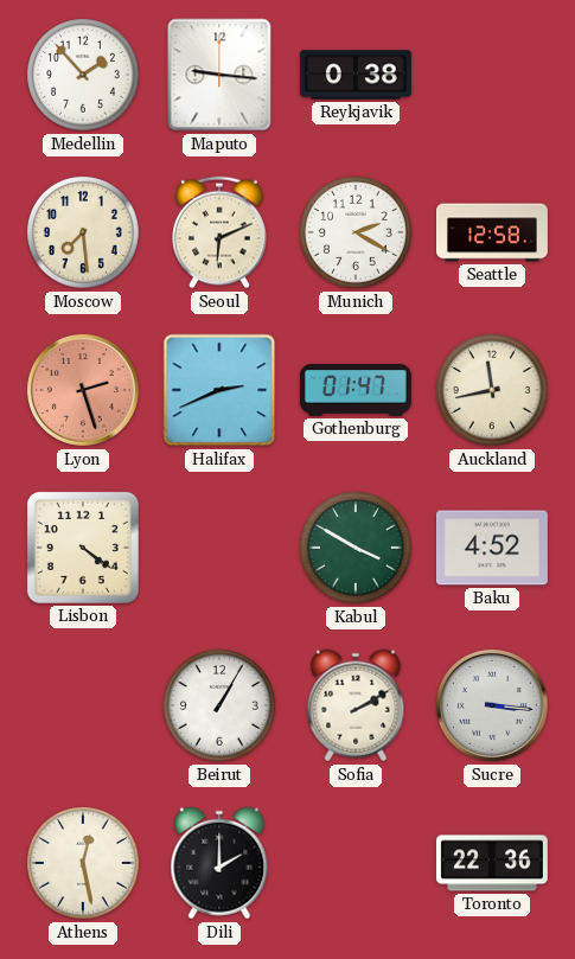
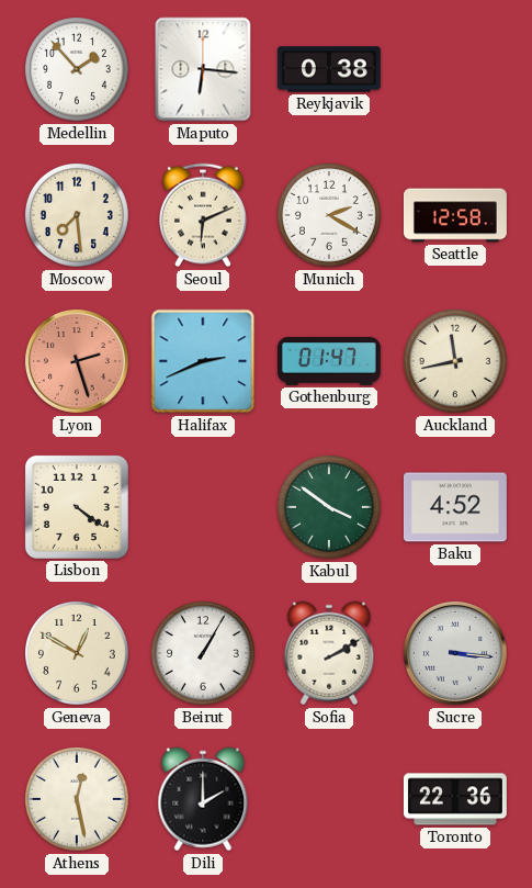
Maputo: 9:16 -> 6:16
Kabul: 3:50 -> 3:51
Geneva: none -> 12:50
